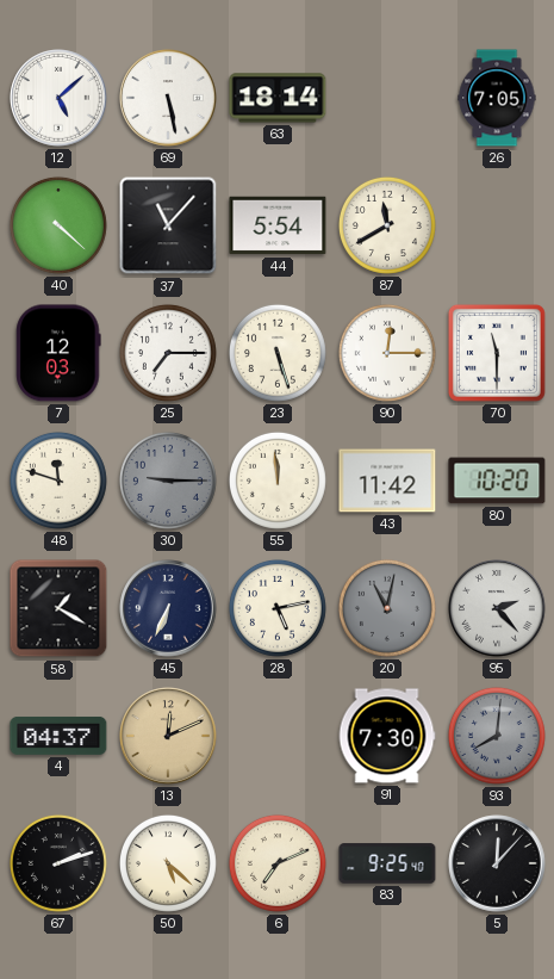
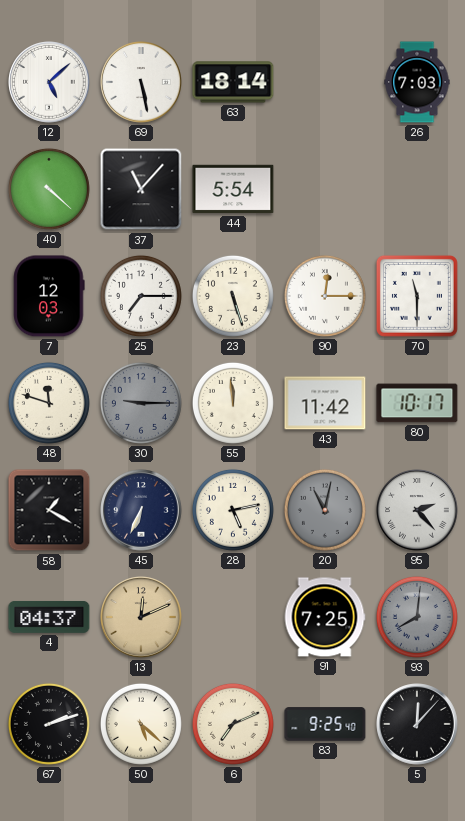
26: 7:05 -> 7:03
87: 11:40 -> none
80: 10:20 -> 10:17
91: 7:30 -> 7:25
